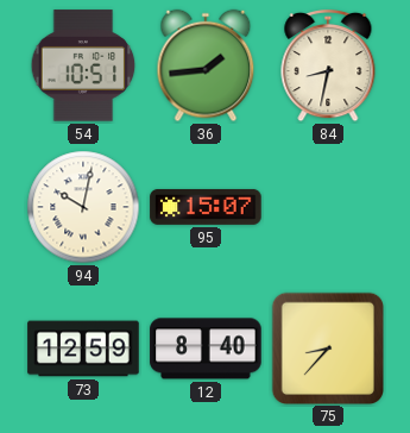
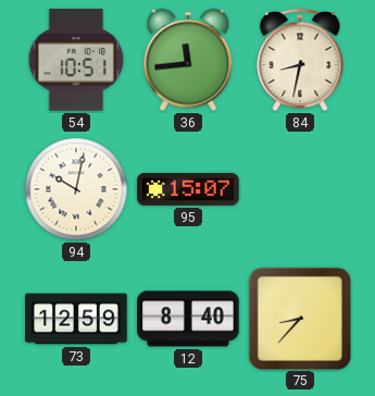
36: 1:44 -> 11:44
